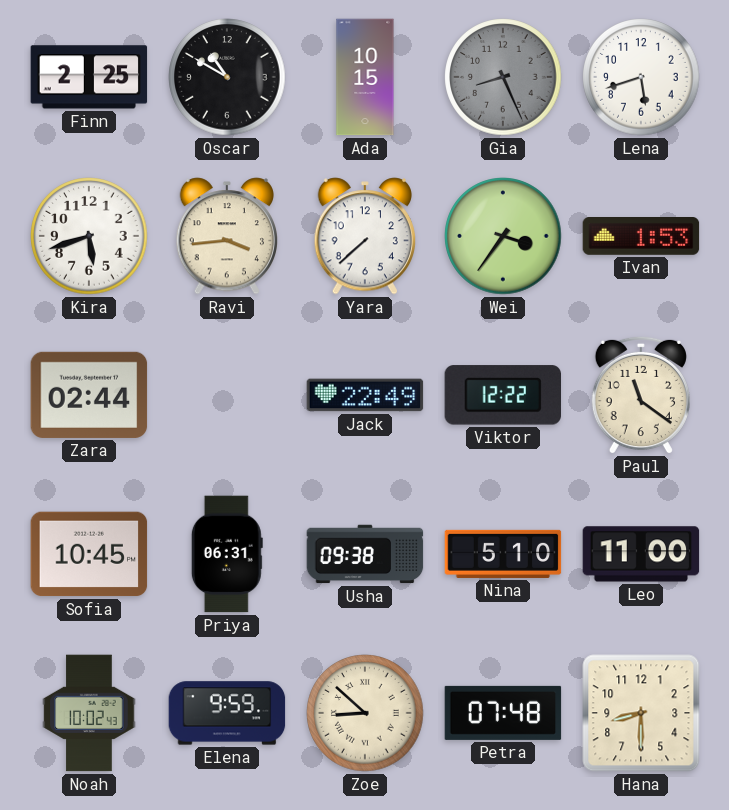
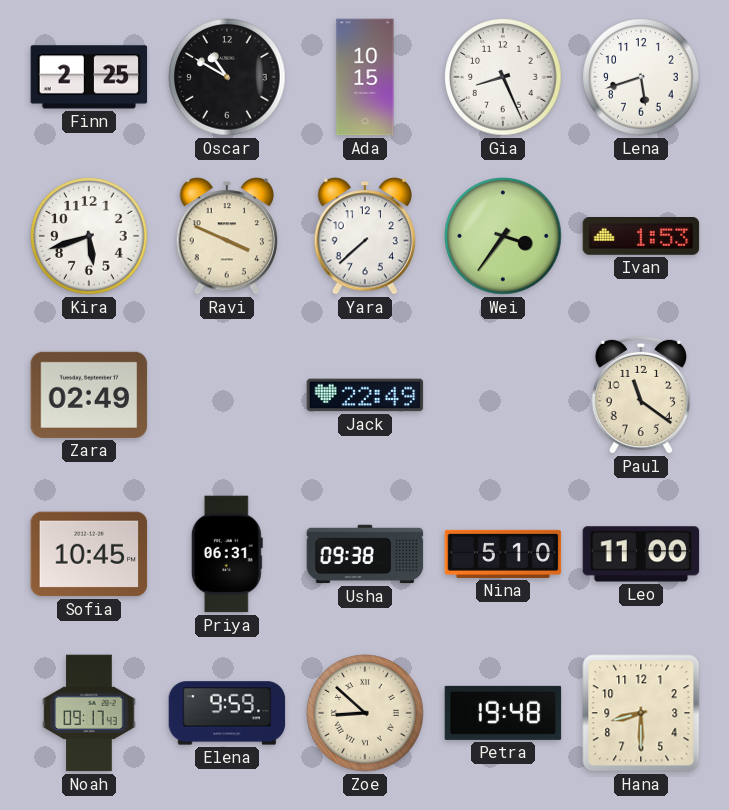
Gia dial: grey -> white
Ravi: 3:44 -> 3:49
Zara: 02:44 -> 02:49
Viktor: 12:22 -> none
Noah: 10:02 -> 09:17
Petra: 07:48 -> 19:48
